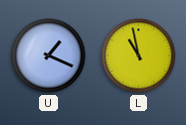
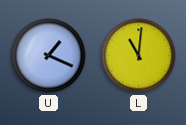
L: 10:58 -> 11:01
